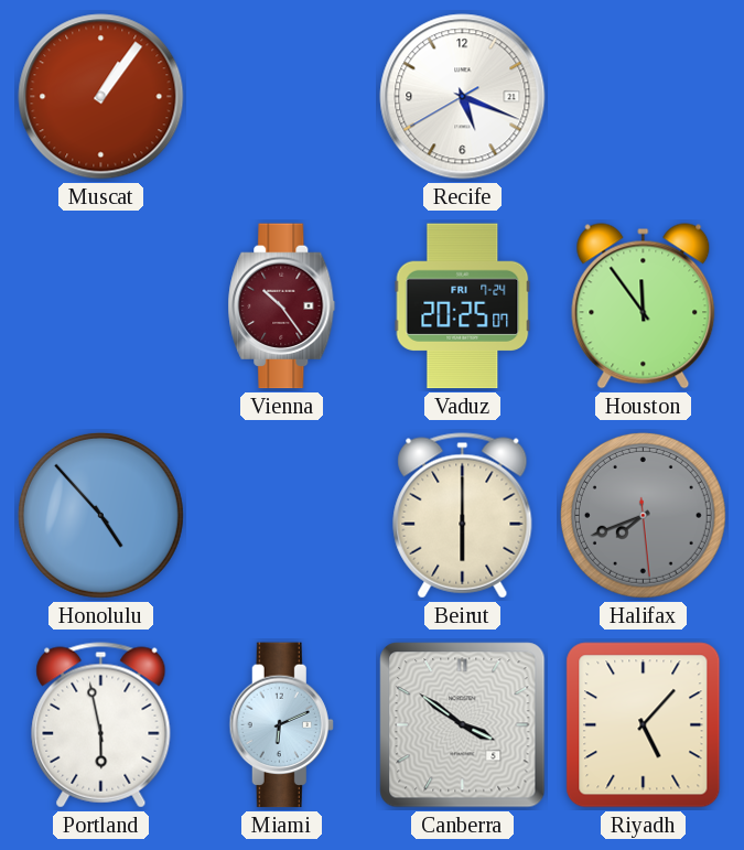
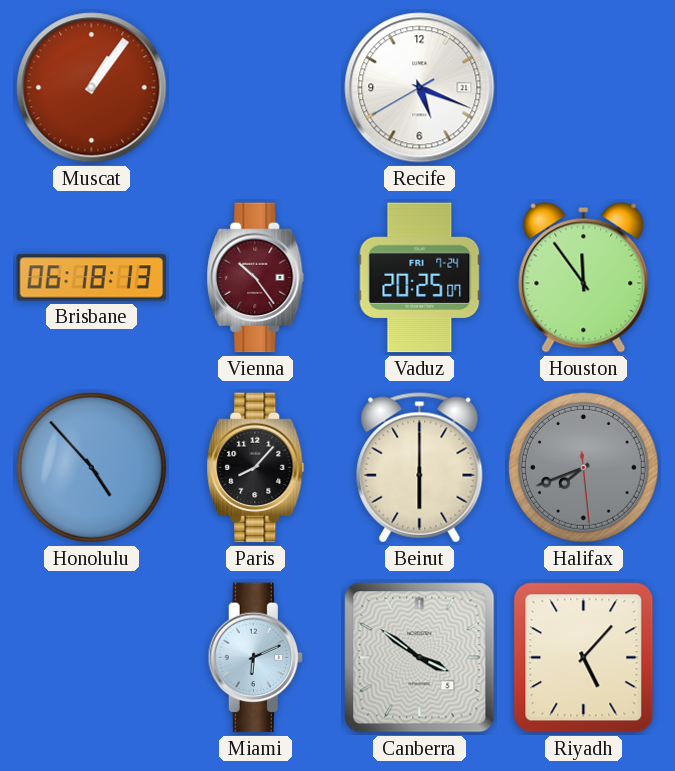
Brisbane: none -> 06:18
Paris: none -> 8:07
Portland: 5:58 -> none
